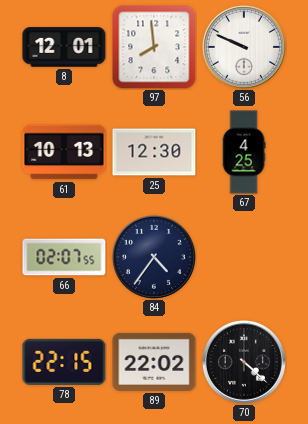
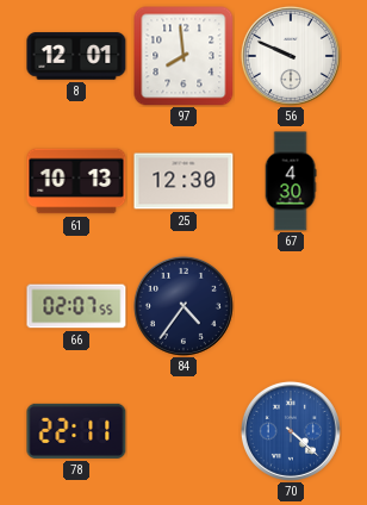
67: 4:25 -> 4:30
78: 22:15 -> 22:11
89: 22:02 -> none
70 dial: black -> blue
